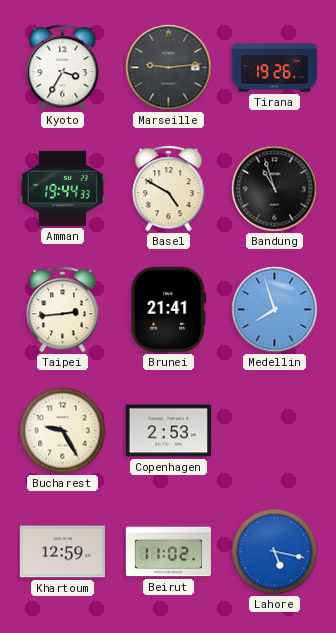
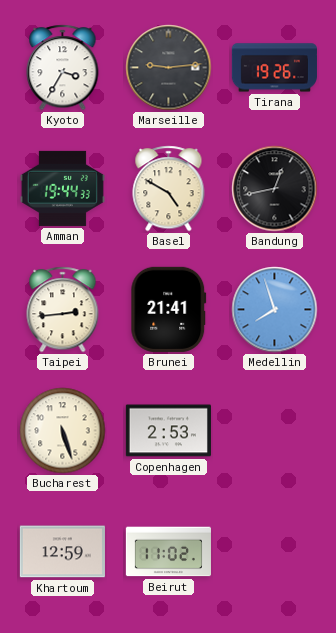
Bandung: 10:57 -> 12:43
Bucharest: 9:25 -> 5:27
Lahore: 5:17 -> none
